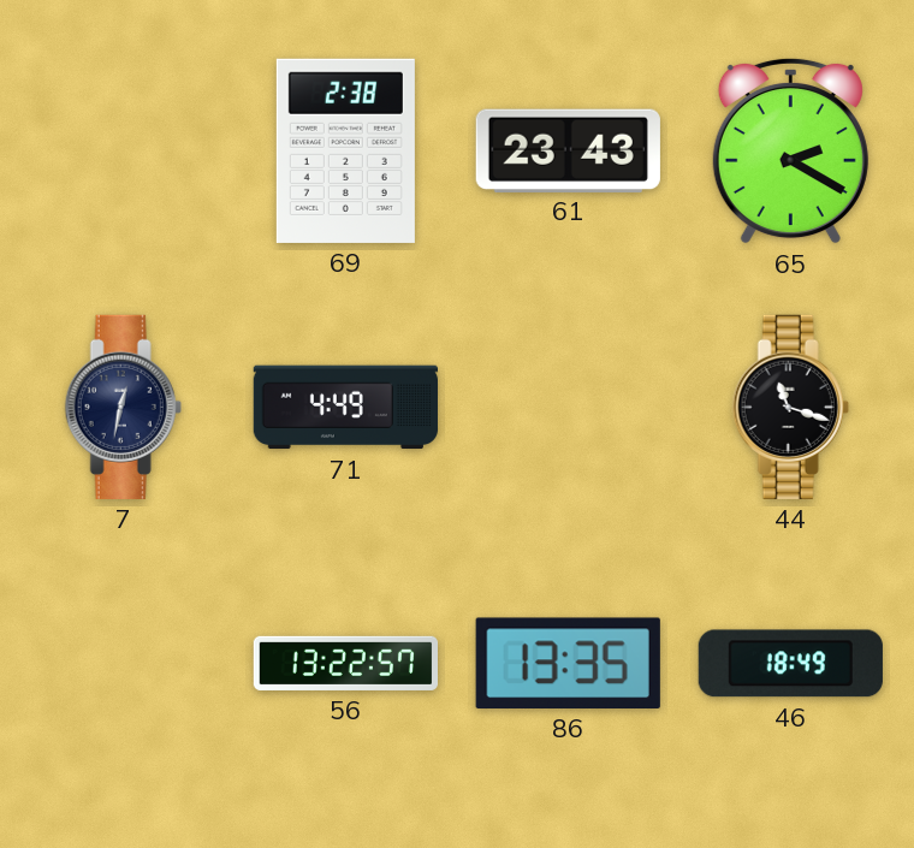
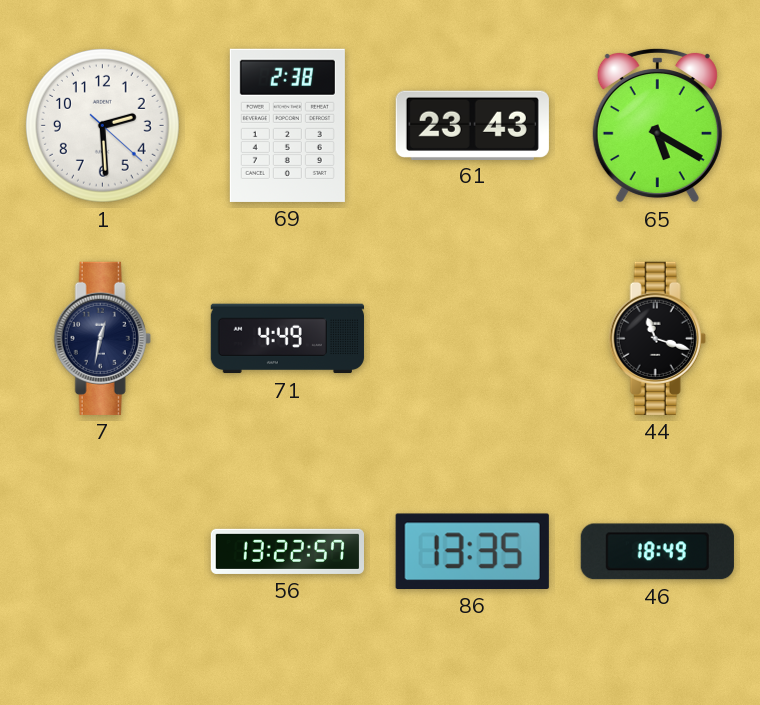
1: none -> 2:29
65: 2:20 -> 5:20
